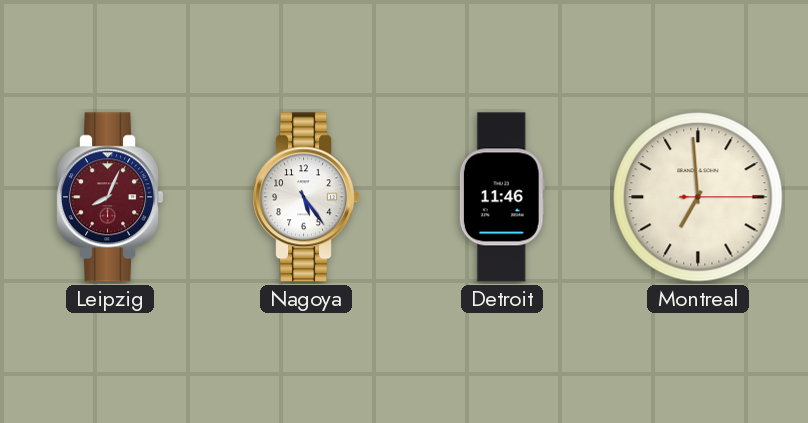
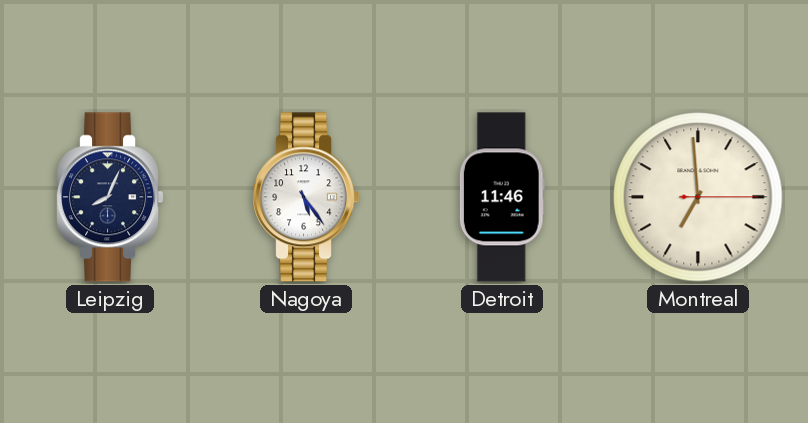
Leipzig dial: burgundy -> navy
